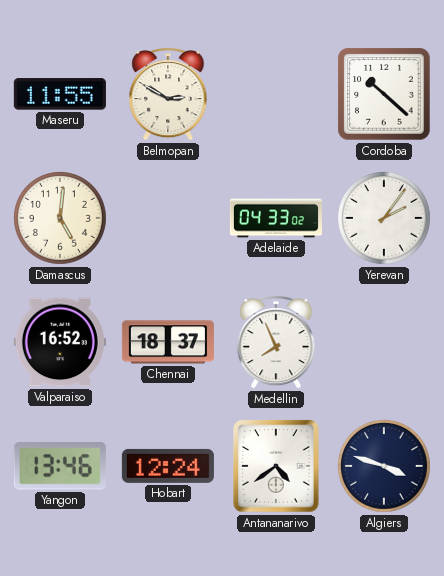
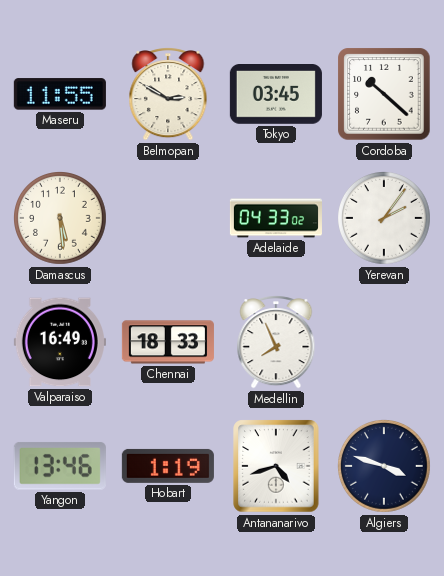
Tokyo: none -> 03:45
Damascus: 5:01 -> 5:29
Valparaiso: 16:52 -> 16:49
Chennai: 18:37 -> 18:33
Hobart: 12:24 -> 1:19
Antananarivo: 4:39 -> 4:42
